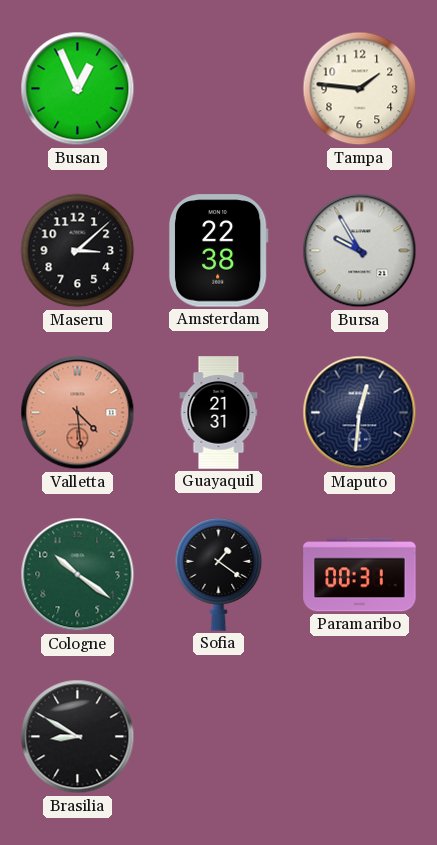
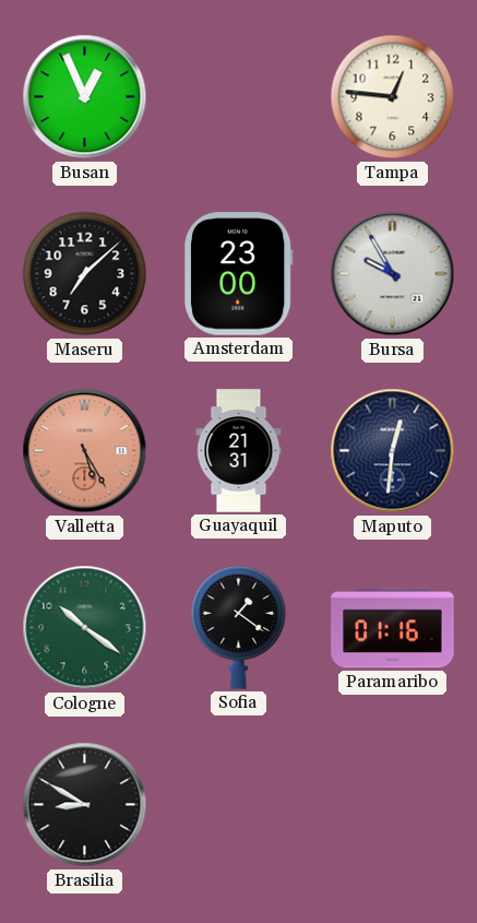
Tampa: 1:46 -> 12:46
Maseru: 3:08 -> 7:08
Amsterdam: 22:38 -> 23:00
Valletta: 4:29 -> 5:25
Paramaribo: 00:31 -> 01:16
